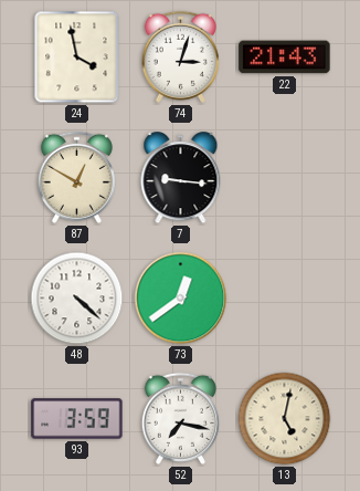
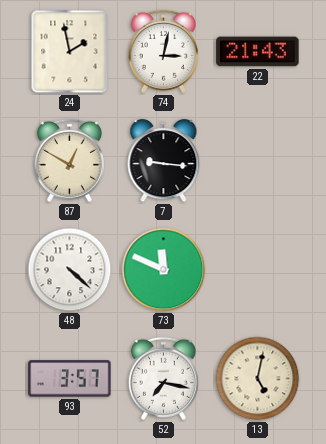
24: 3:58 -> 1:58
74: 3:03 -> 3:02
73: 12:39 -> 11:49
93: 3:59 -> 3:57
